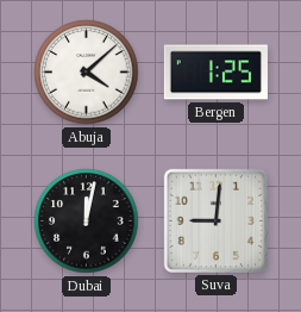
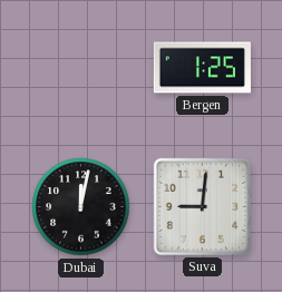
Abuja: 4:08 -> none
